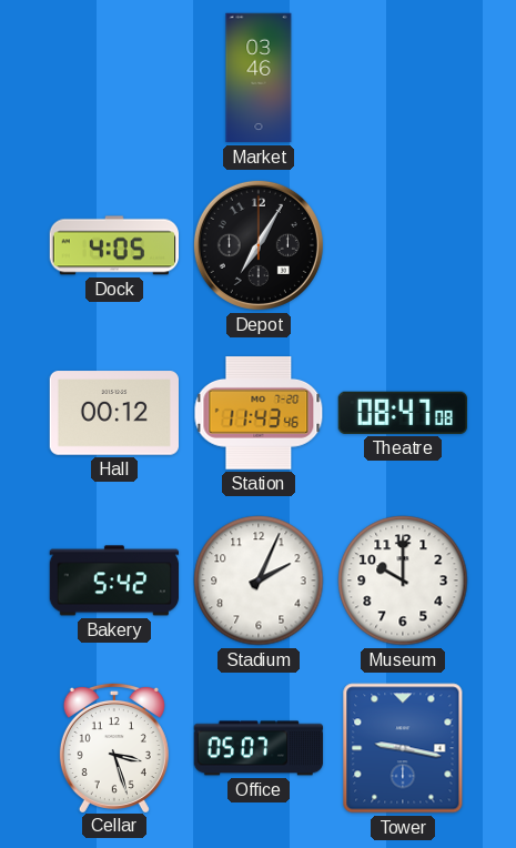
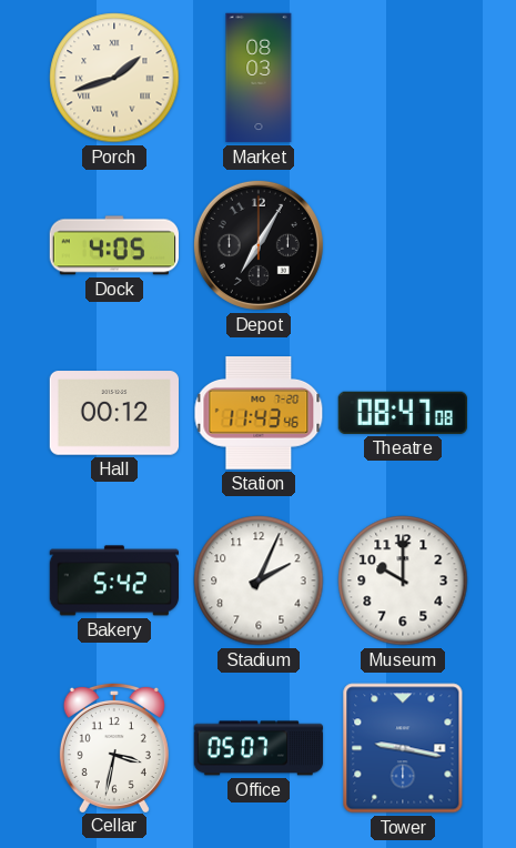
Porch: none -> 1:42
Market: 03:46 -> 08:03
Cellar: 3:27 -> 3:32
